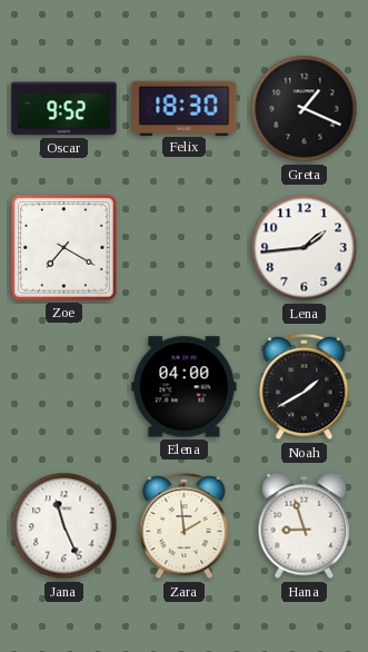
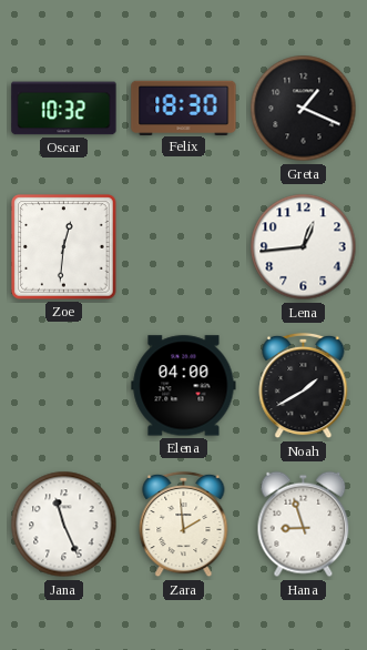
Oscar: 9:52 -> 10:32
Zoe: 7:20 -> 12:31
Lena: 1:44 -> 12:44
